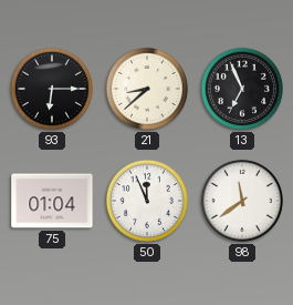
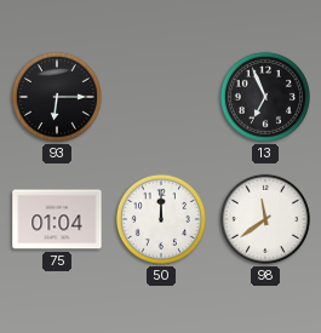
21: 8:38 -> none
50: 11:56 -> 12:00
